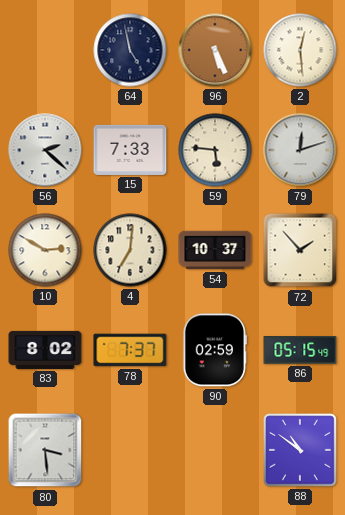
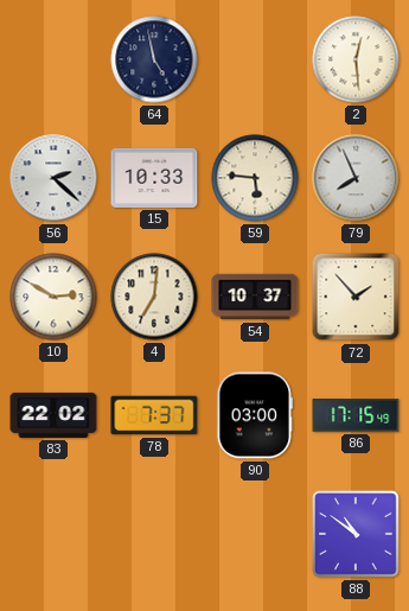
96: 5:26 -> none
15: 7:33 -> 10:33
79: 12:12 -> 7:56
83: 8:02 -> 22:02
90: 02:59 -> 03:00
86: 05:15 -> 17:15
80: 3:29 -> none
